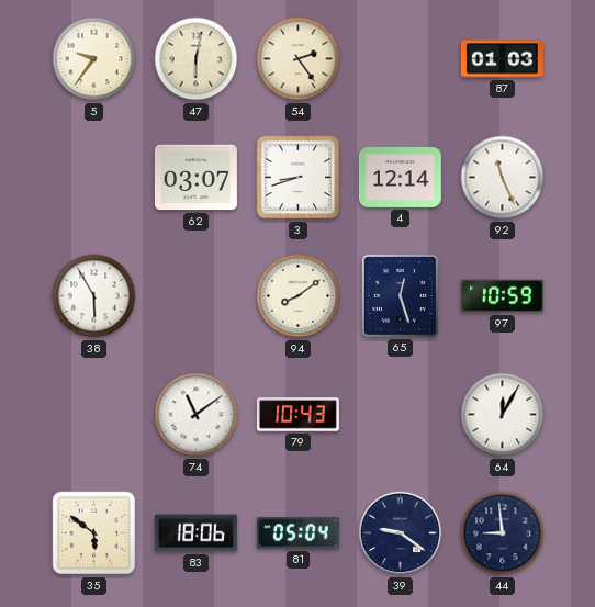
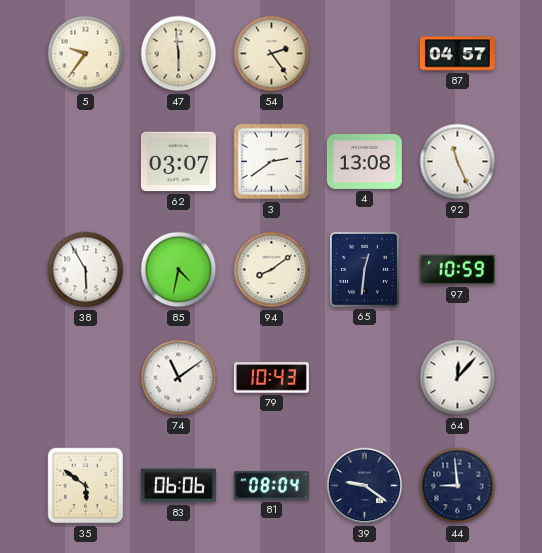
47: 6:02 -> 5:59
87: 01:03 -> 04:57
3: 8:42 -> 2:39
4: 12:14 -> 13:08
85: none -> 4:32
65: 12:27 -> 12:31
64: 12:05 -> 12:07
83: 18:06 -> 06:06
81: 05:04 -> 08:04
